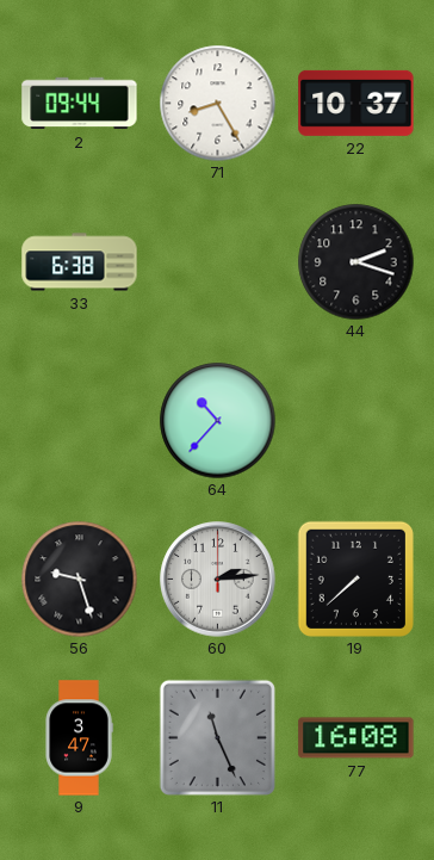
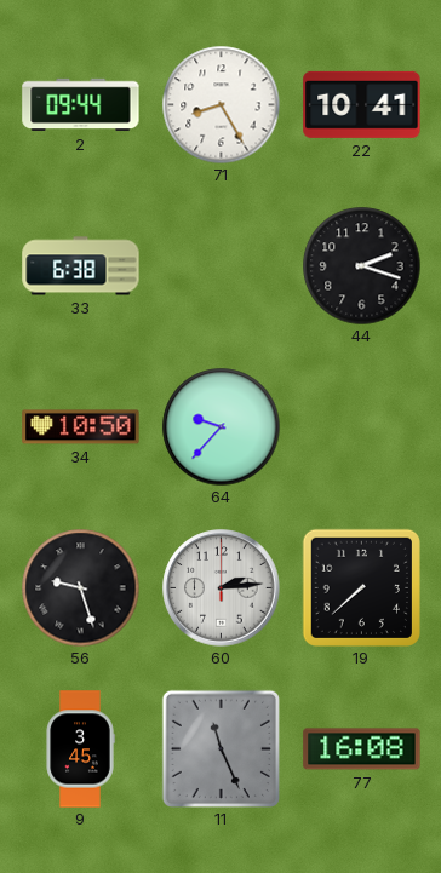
22: 10:37 -> 10:41
34: none -> 10:50
64: 10:37 -> 9:37
9: 3:47 -> 3:45
